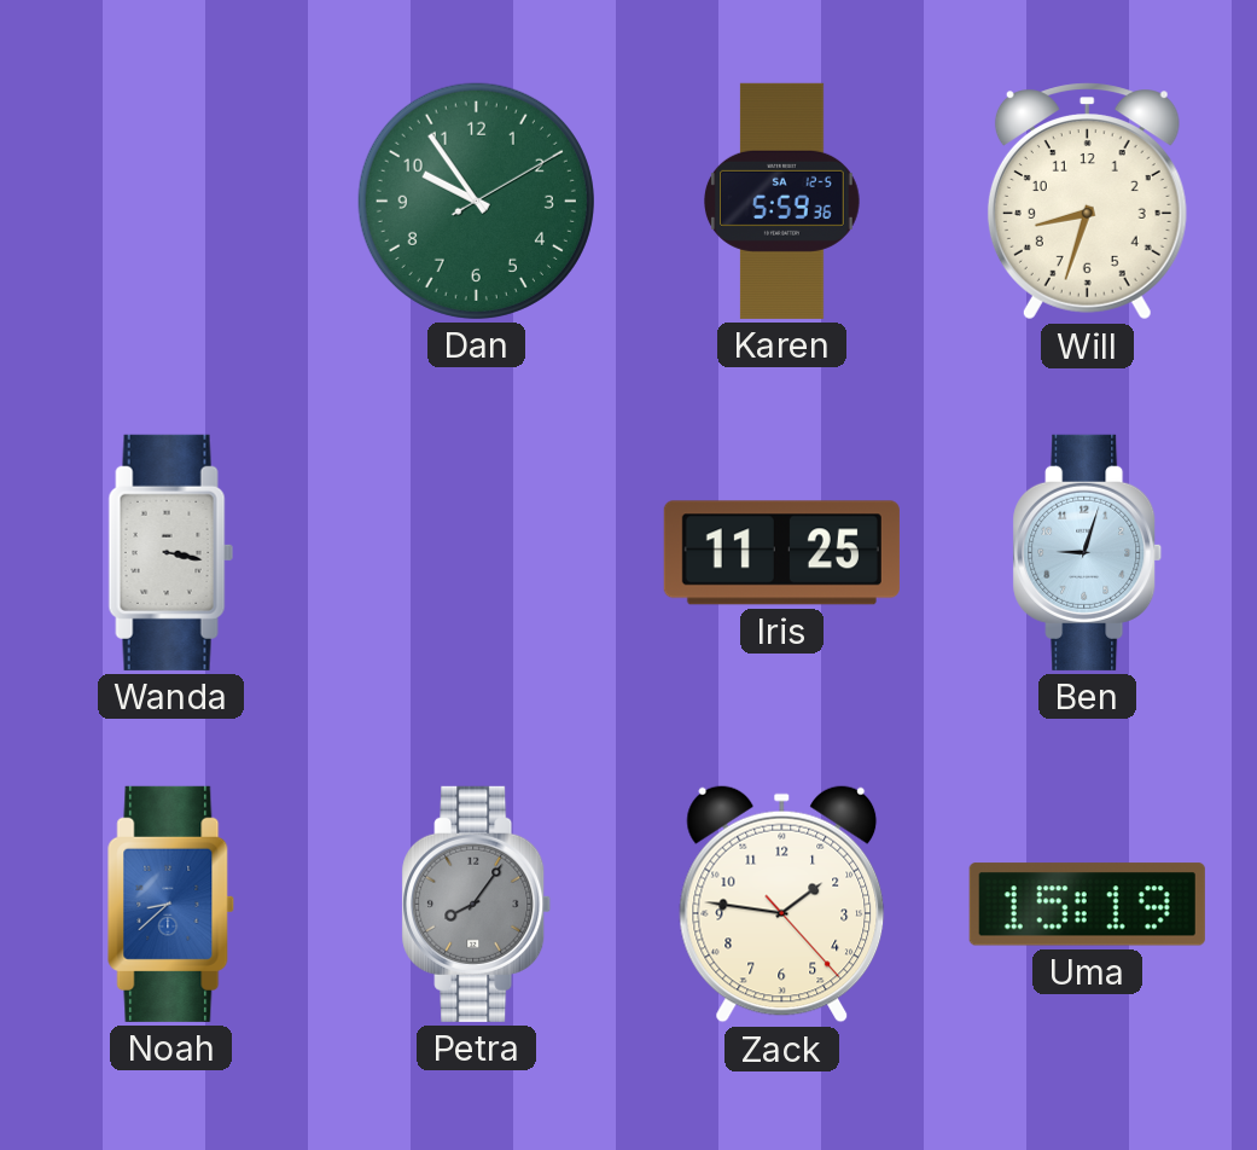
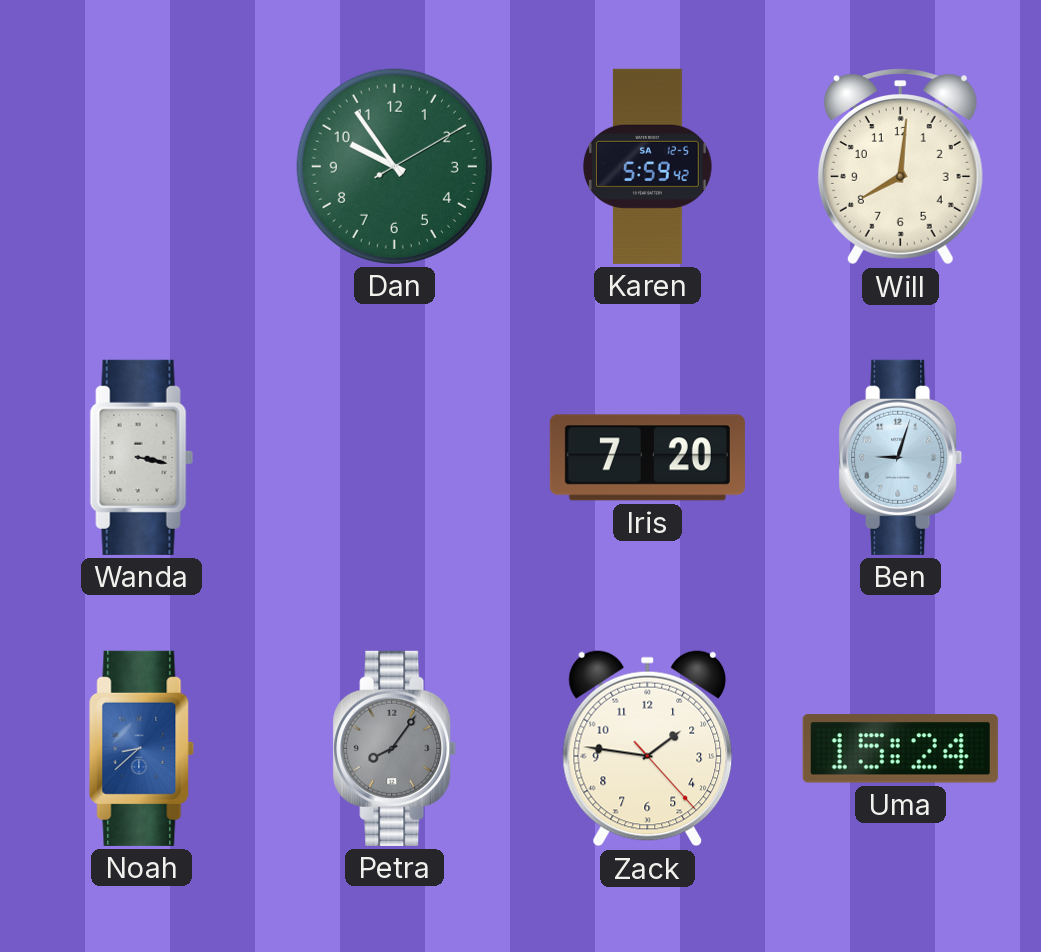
Karen: 5:59:36 -> 5:59:42
Will: 8:33 -> 8:01
Iris: 11:25 -> 7:20
Uma: 15:19 -> 15:24
